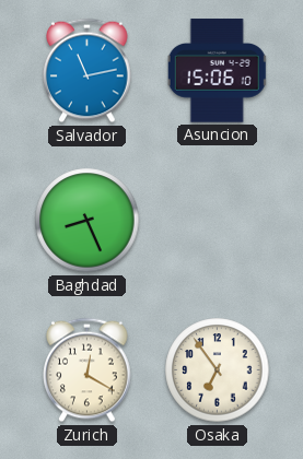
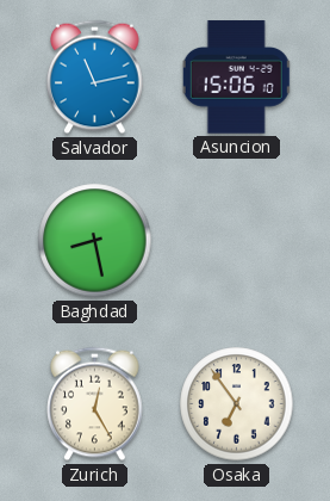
Baghdad: 8:26 -> 8:28
Zurich: 12:20 -> 12:25
